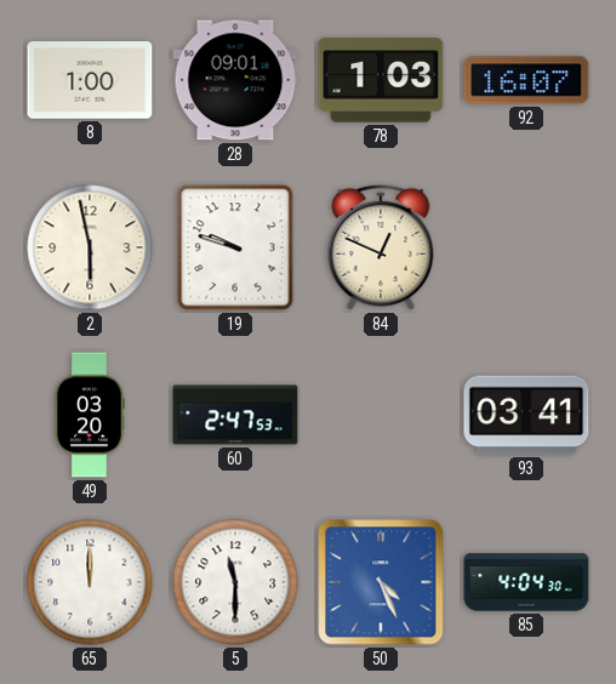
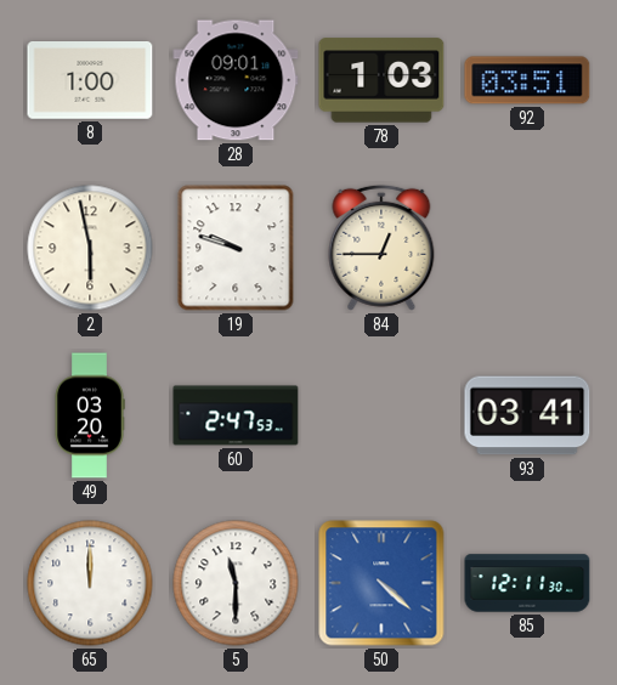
92: 16:07 -> 03:51
84: 12:49 -> 12:45
50: 4:26 -> 4:22
85: 4:04 -> 12:11
